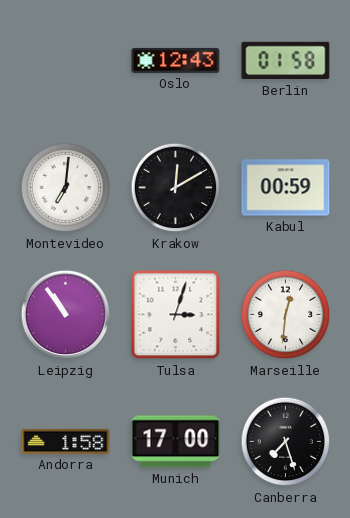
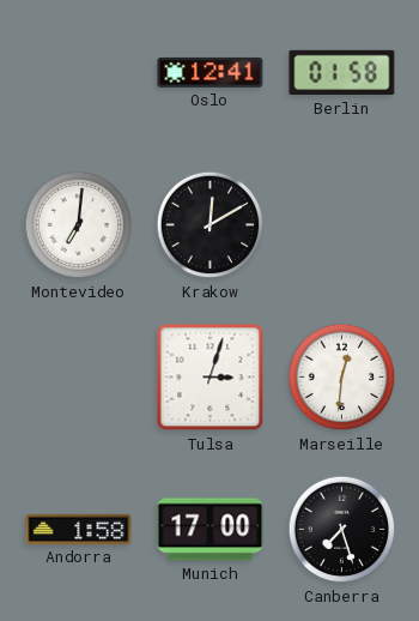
Oslo: 12:43 -> 12:41
Kabul: 00:59 -> none
Leipzig: 10:54 -> none
